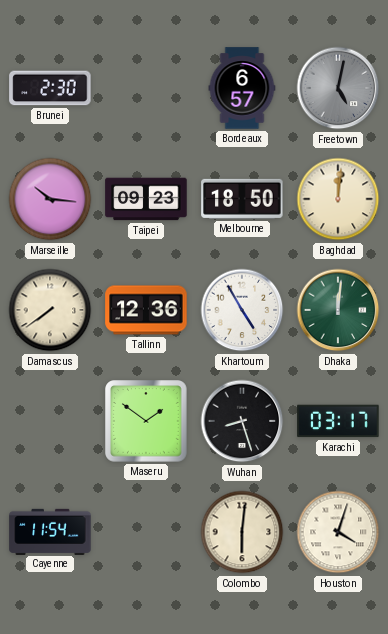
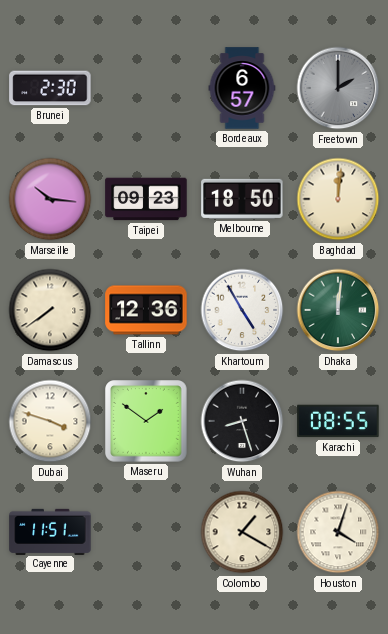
Freetown: 5:02 -> 2:00
Dubai: none -> 3:48
Karachi: 03:17 -> 08:55
Cayenne: 11:54 -> 11:51
Colombo: 6:01 -> 1:20
